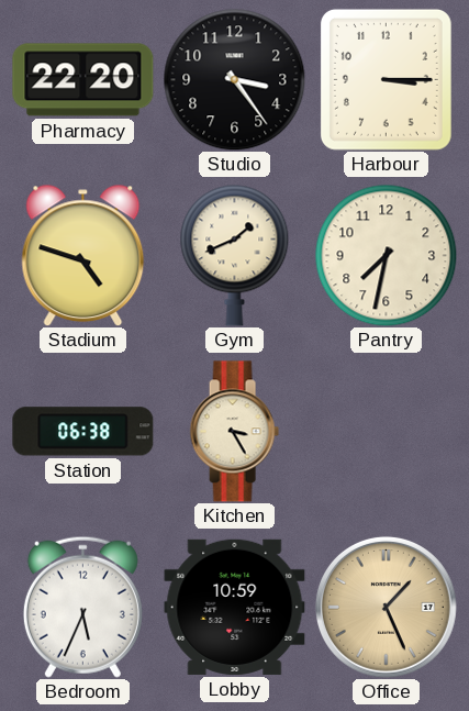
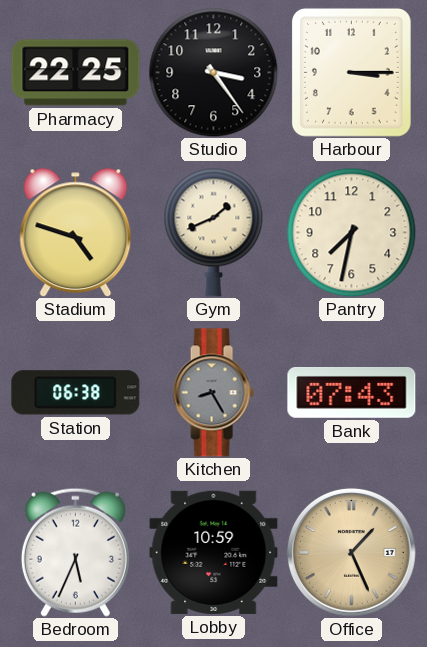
Pharmacy: 22:20 -> 22:25
Kitchen: 3:25 -> 8:25
Kitchen dial: cream -> grey
Bank: none -> 07:43
